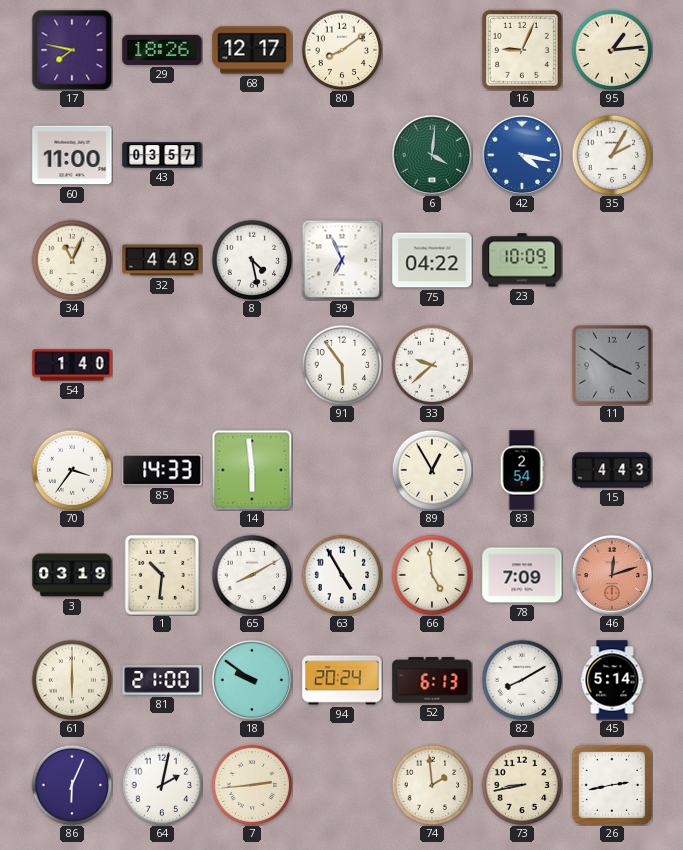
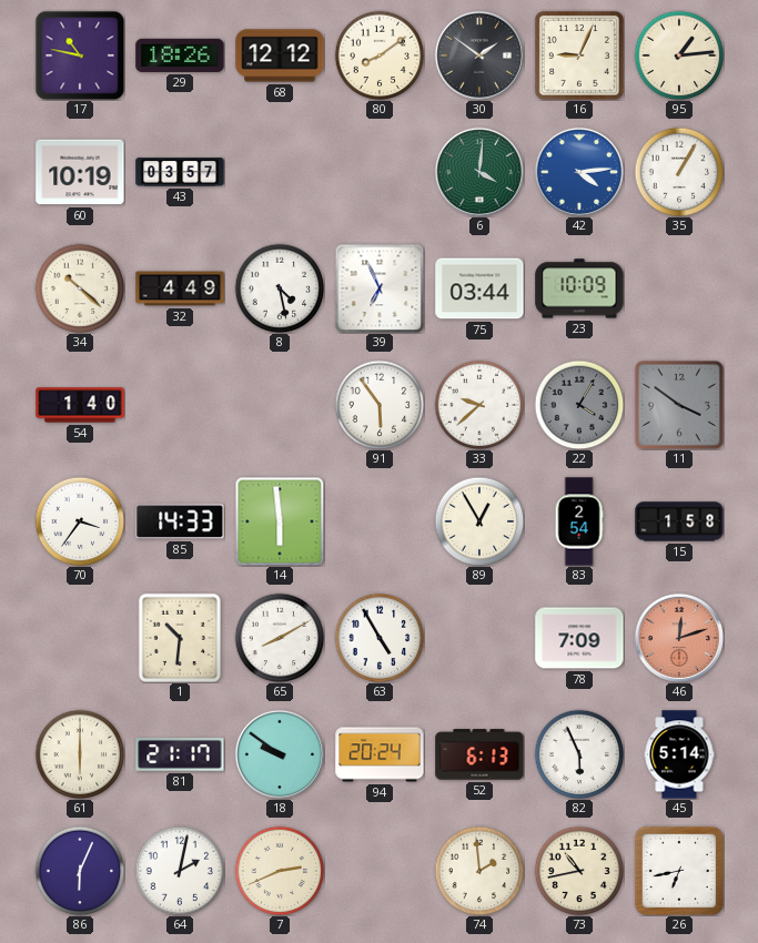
17: 7:47 -> 10:47
68: 12:17 -> 12:12
30: none -> 1:51
60: 11:00 -> 10:19
42: 4:17 -> 4:14
35: 2:05 -> 1:05
34: 11:04 -> 10:22
75: 04:22 -> 03:44
22: none -> 4:05
15: 4:43 -> 1:58
3: 03:19 -> none
66: 4:59 -> none
81: 21:00 -> 21:17
82: 8:10 -> 5:56
7: 2:44 -> 2:41
73: 8:43 -> 10:43
26: 2:43 -> 6:43
